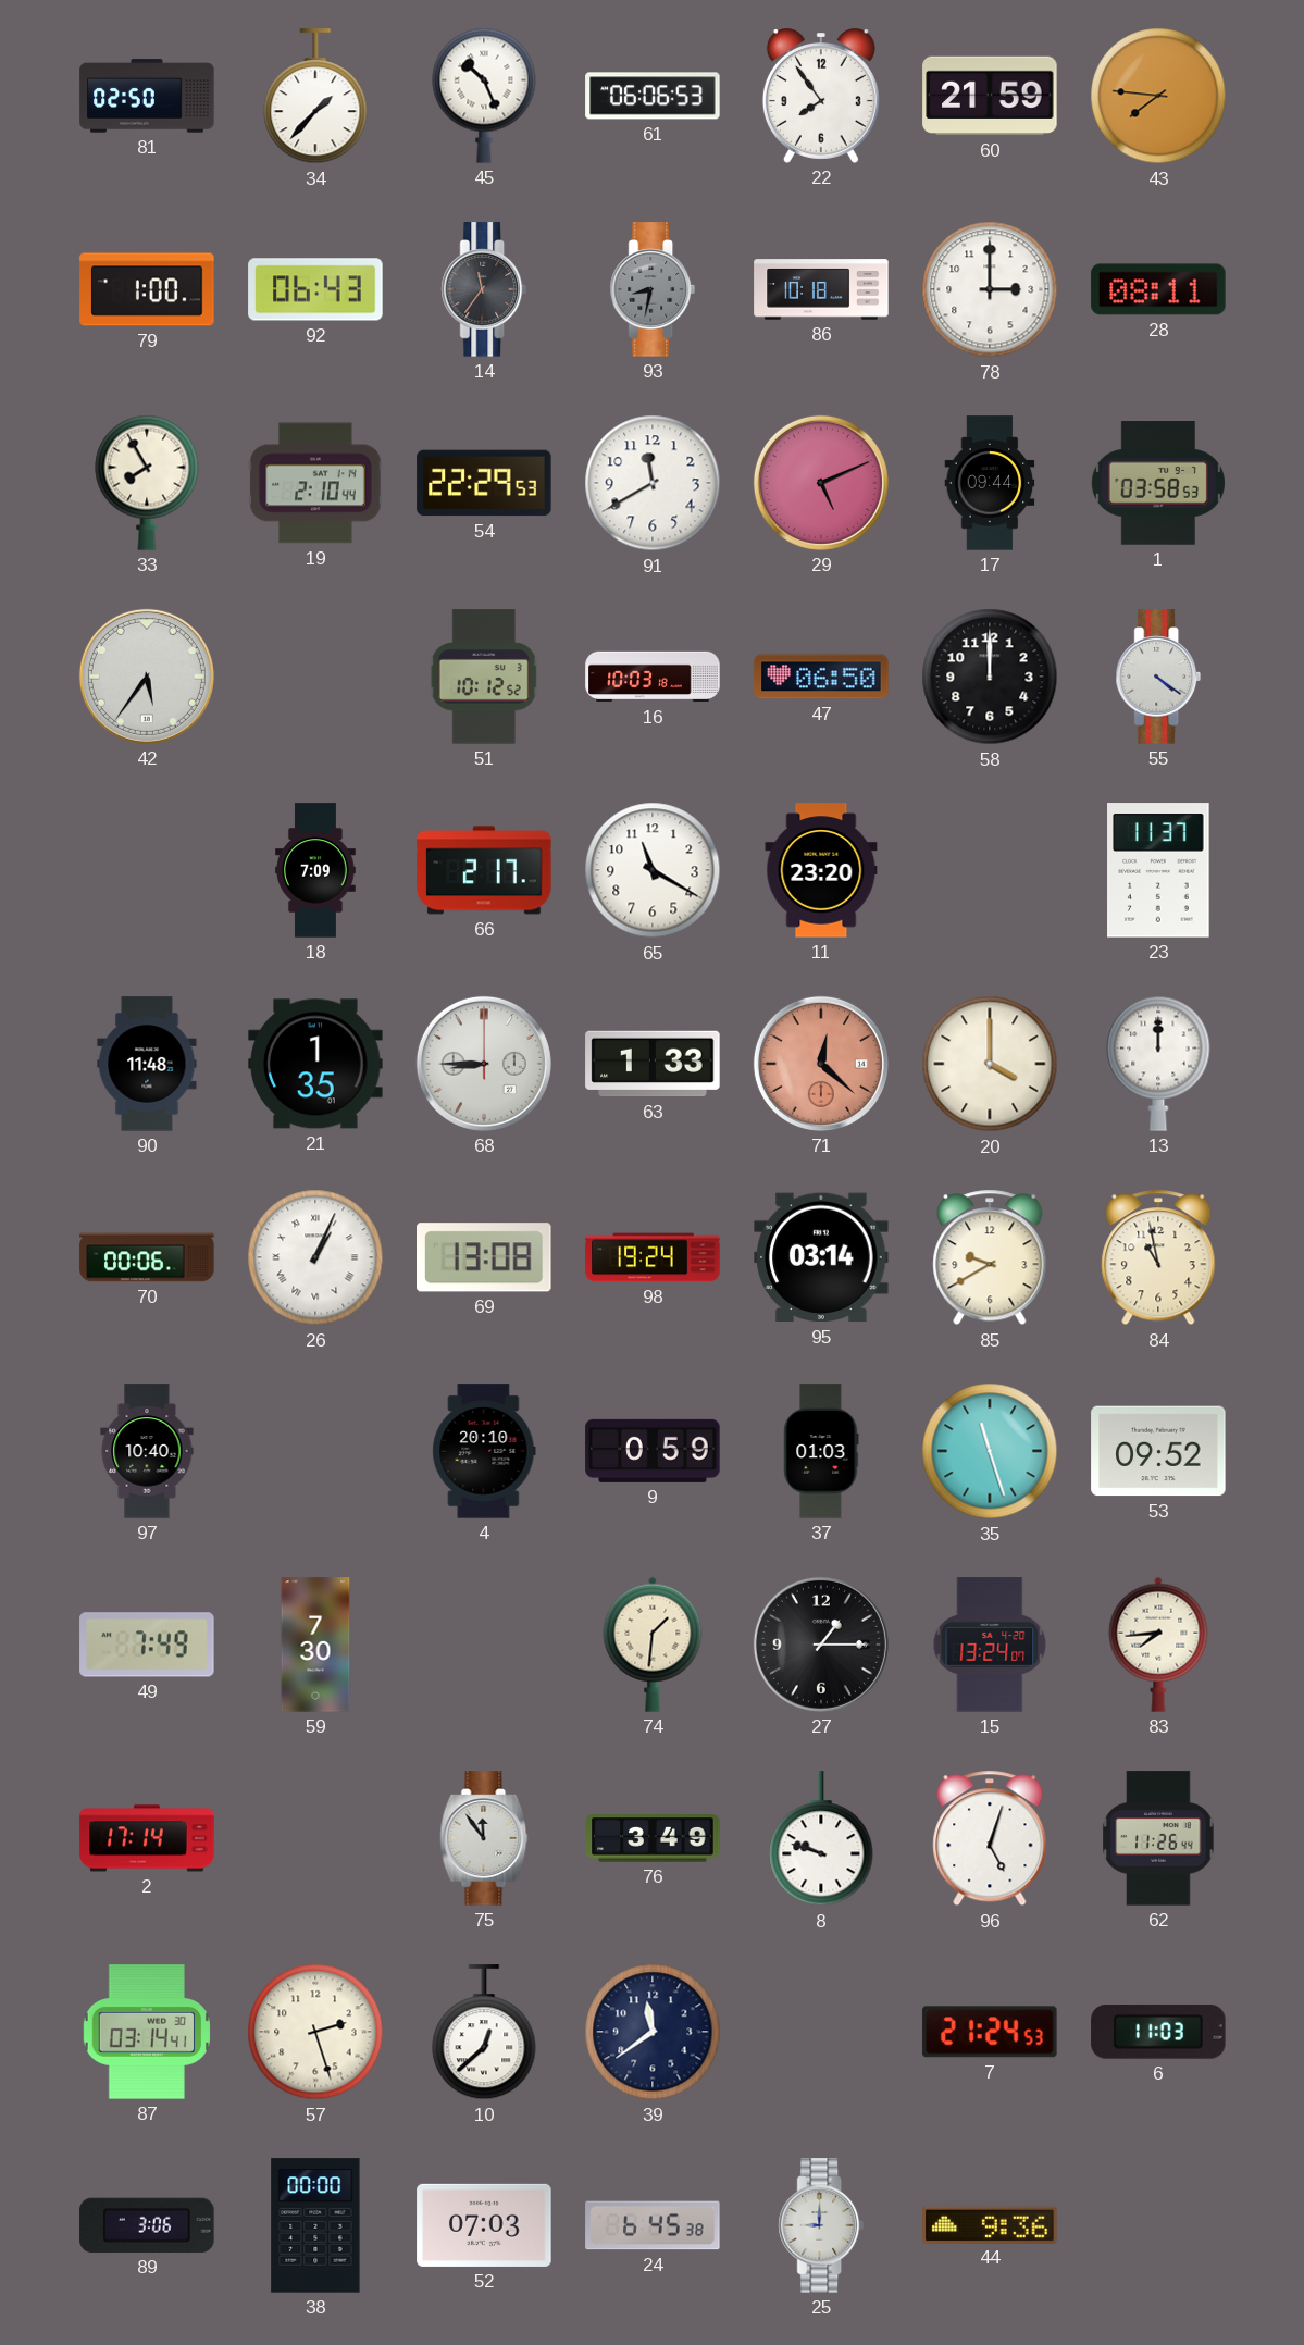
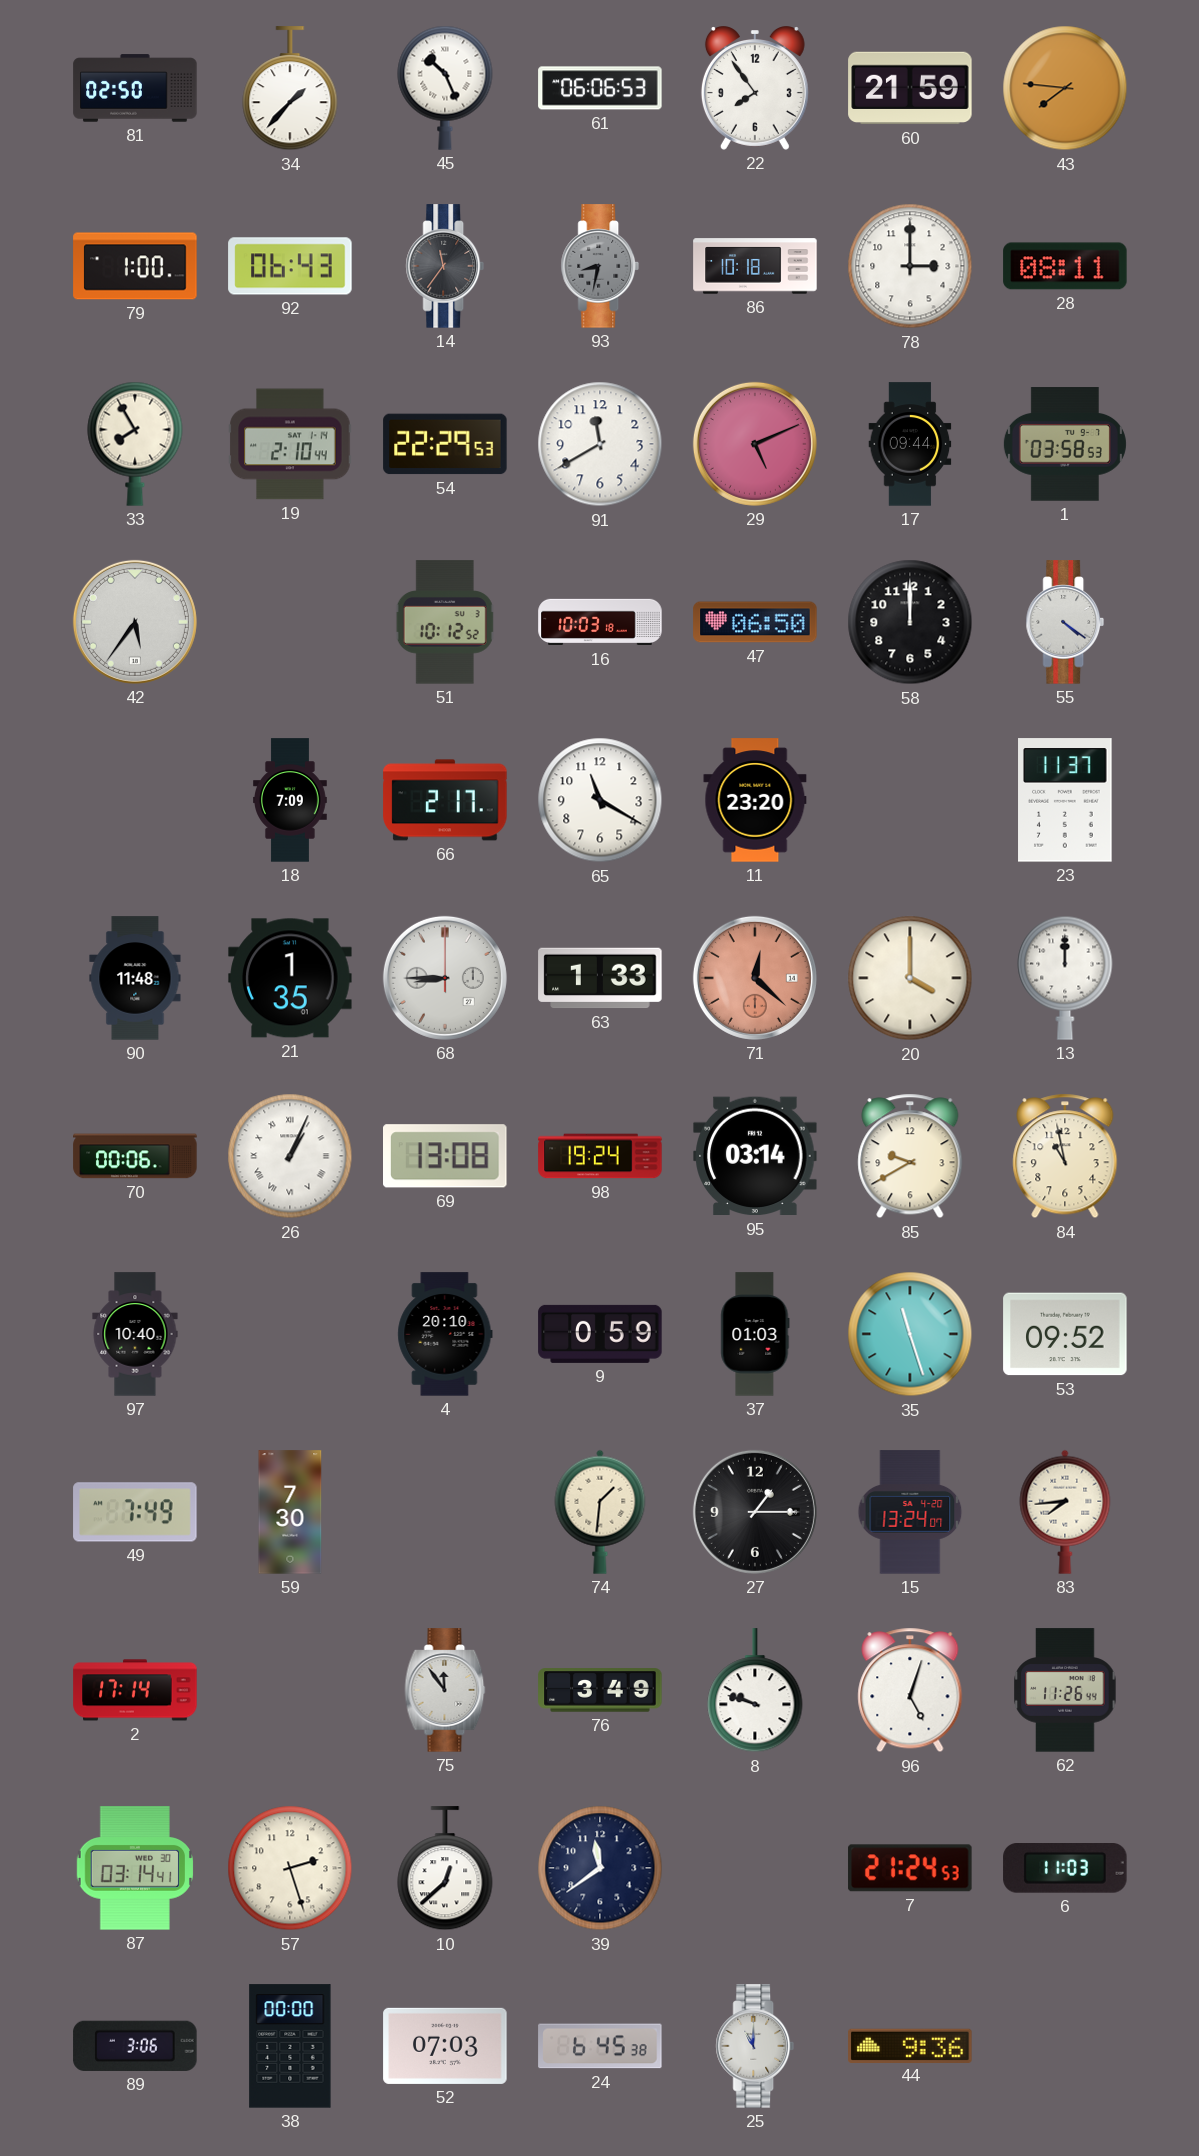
25: 9:00 -> 11:00
